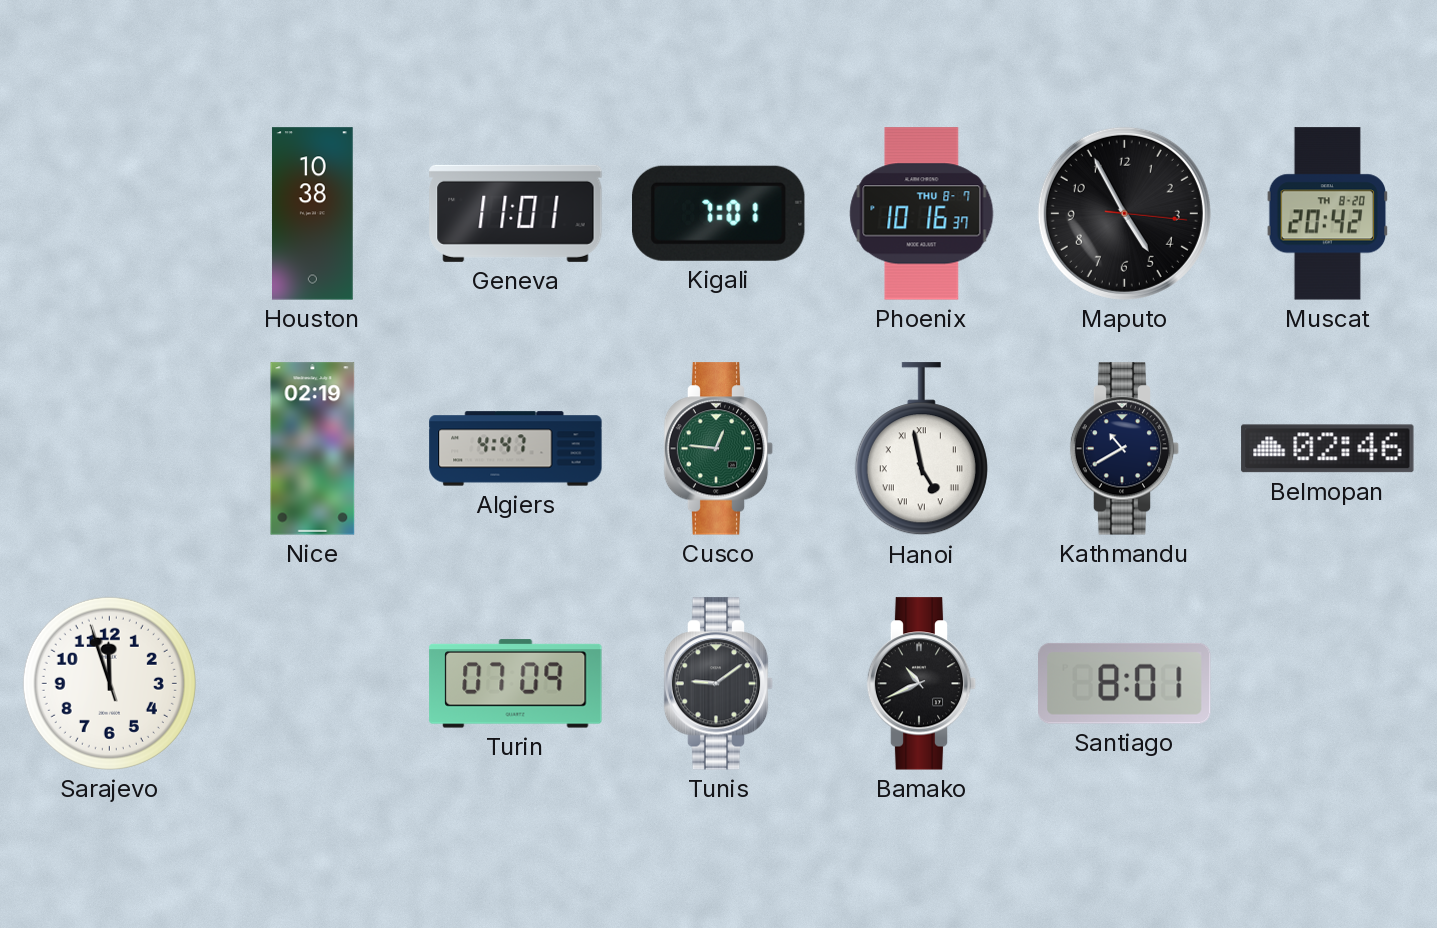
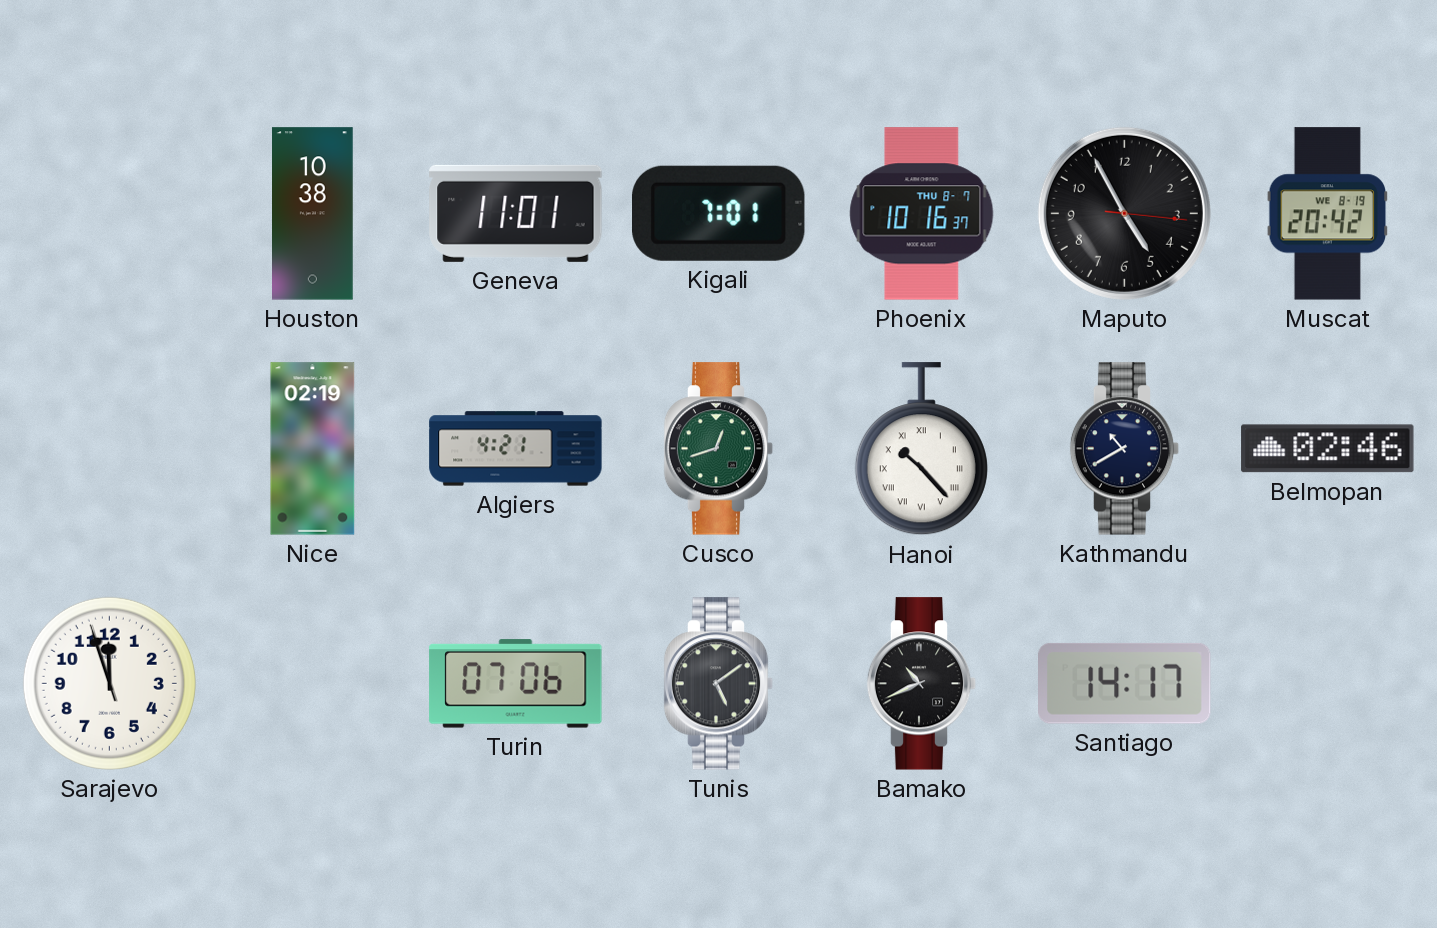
Muscat date: TH 8-20 -> WE 8-19
Algiers: 4:47 -> 4:21
Cusco: 12:46 -> 12:42
Hanoi: 4:58 -> 10:23
Turin: 07:09 -> 07:06
Tunis: 9:09 -> 5:09
Santiago: 8:01 -> 14:17
